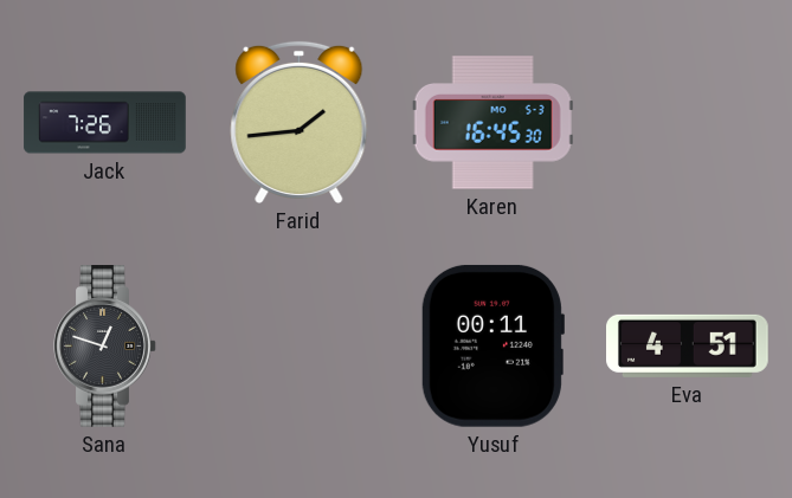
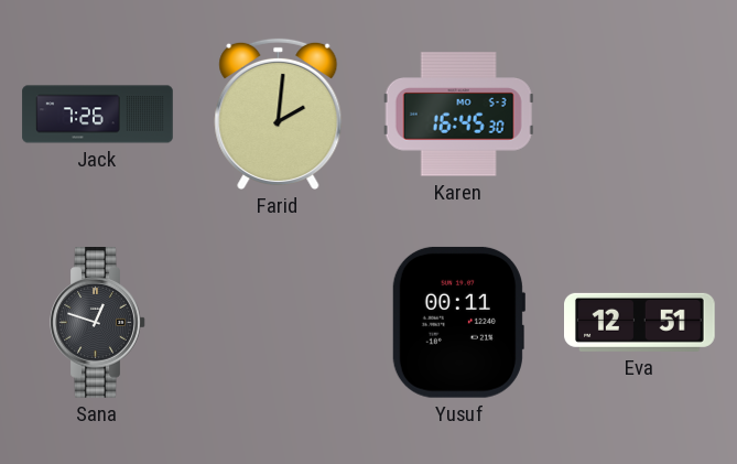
Farid: 1:44 -> 2:01
Eva: 4:51 -> 12:51
